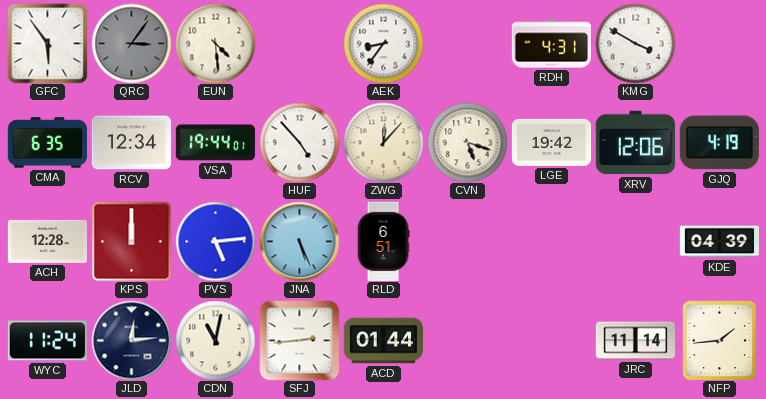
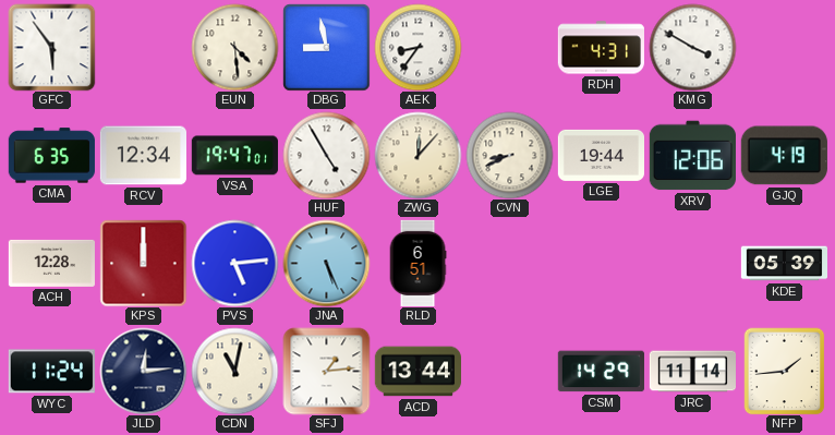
QRC: 3:06 -> none
DBG: none -> 8:58
VSA: 19:44 -> 19:47
HUF: 4:53 -> 4:55
CVN: 5:18 -> 8:41
LGE: 19:42 -> 19:44
KDE: 04:39 -> 05:39
SFJ: 2:44 -> 1:14
ACD: 01:44 -> 13:44
CSM: none -> 14:29
